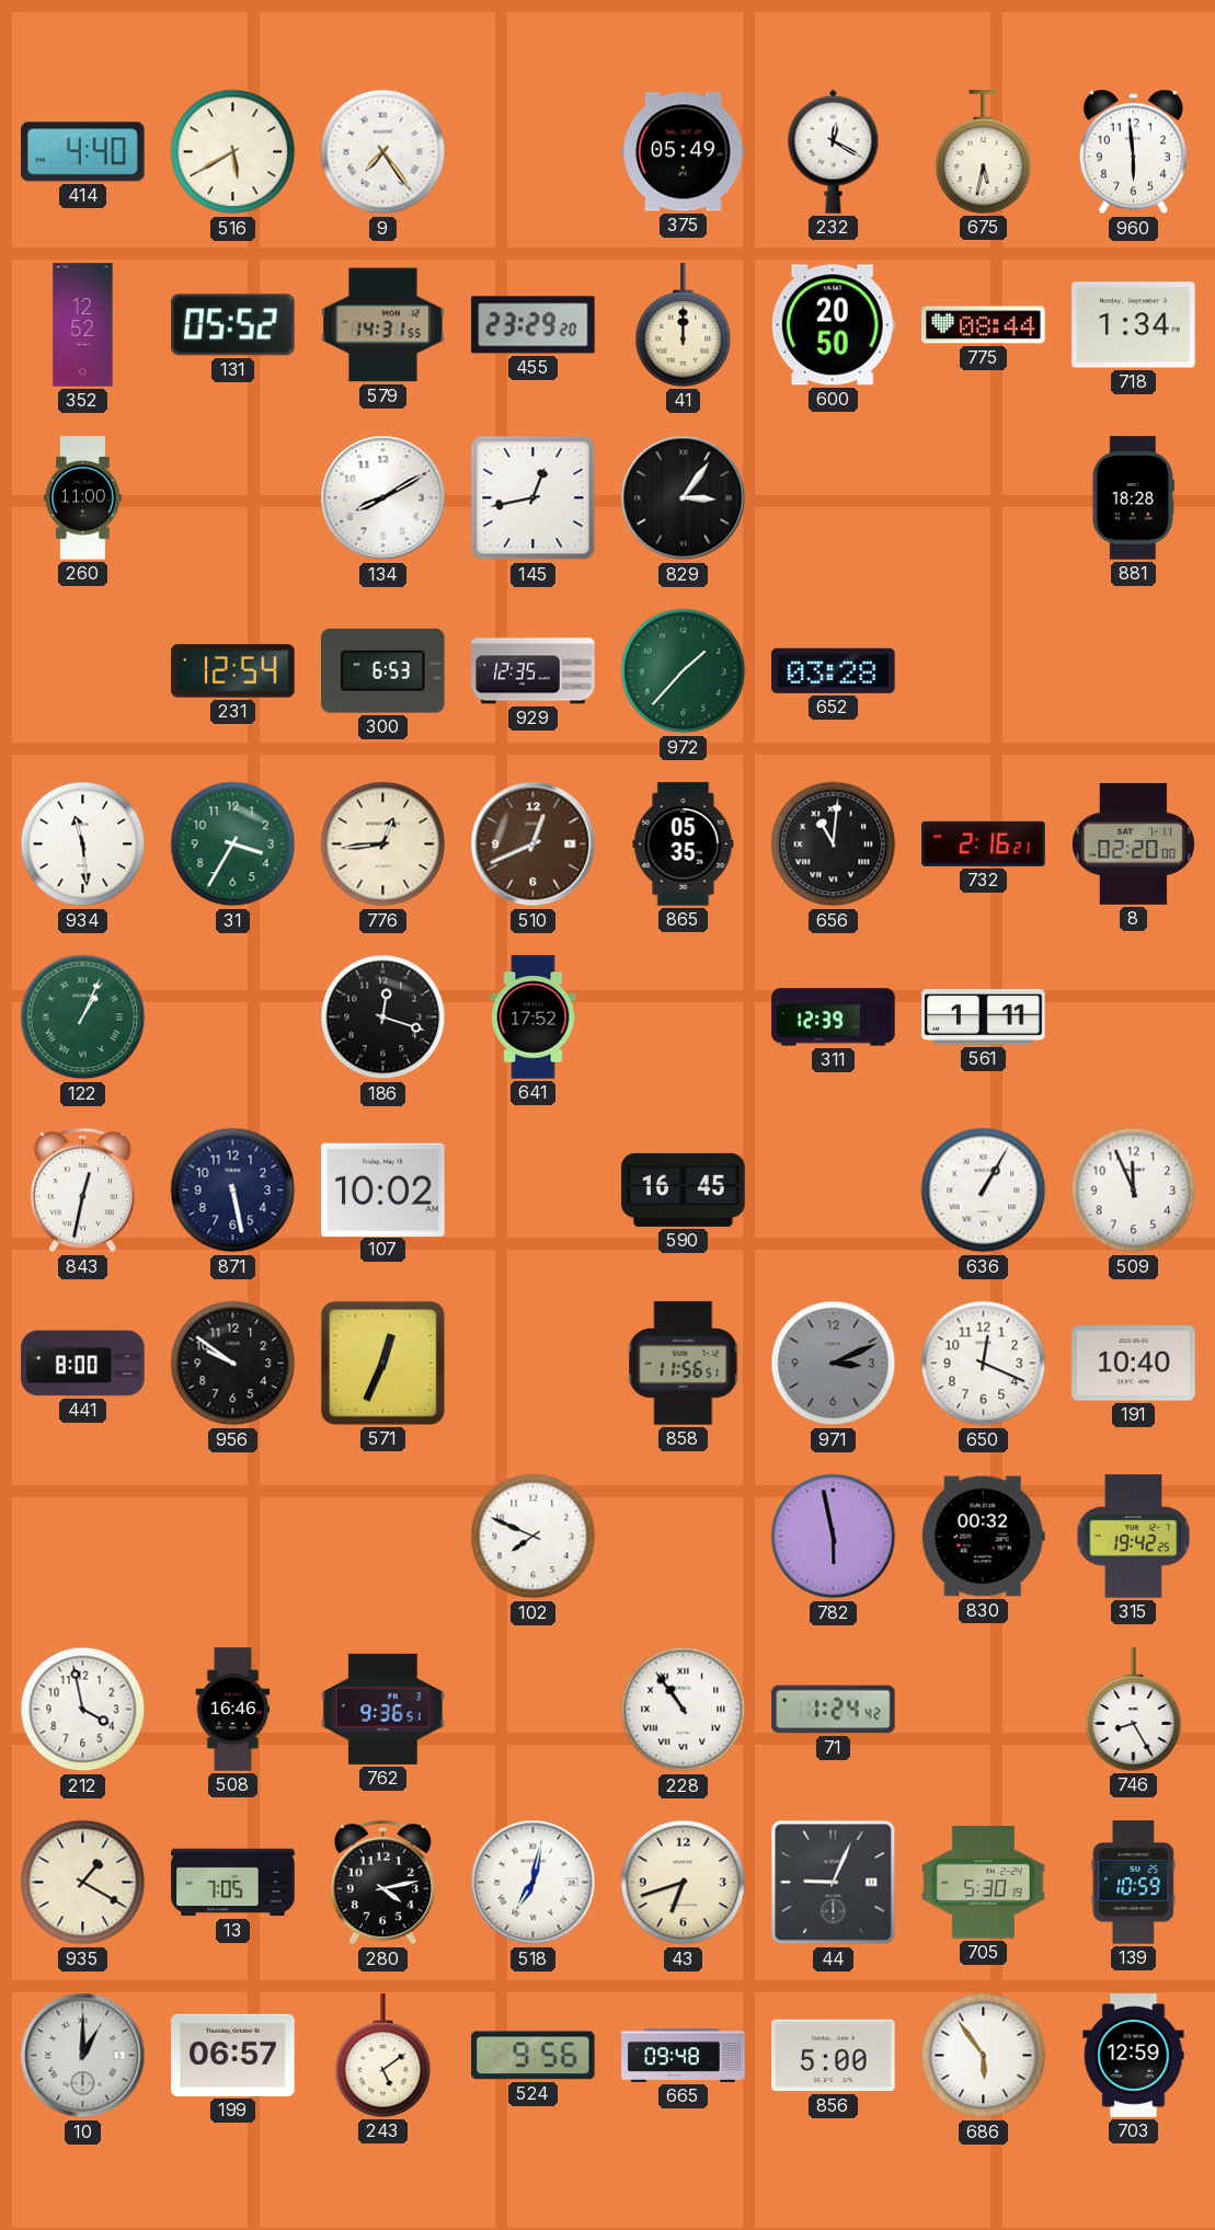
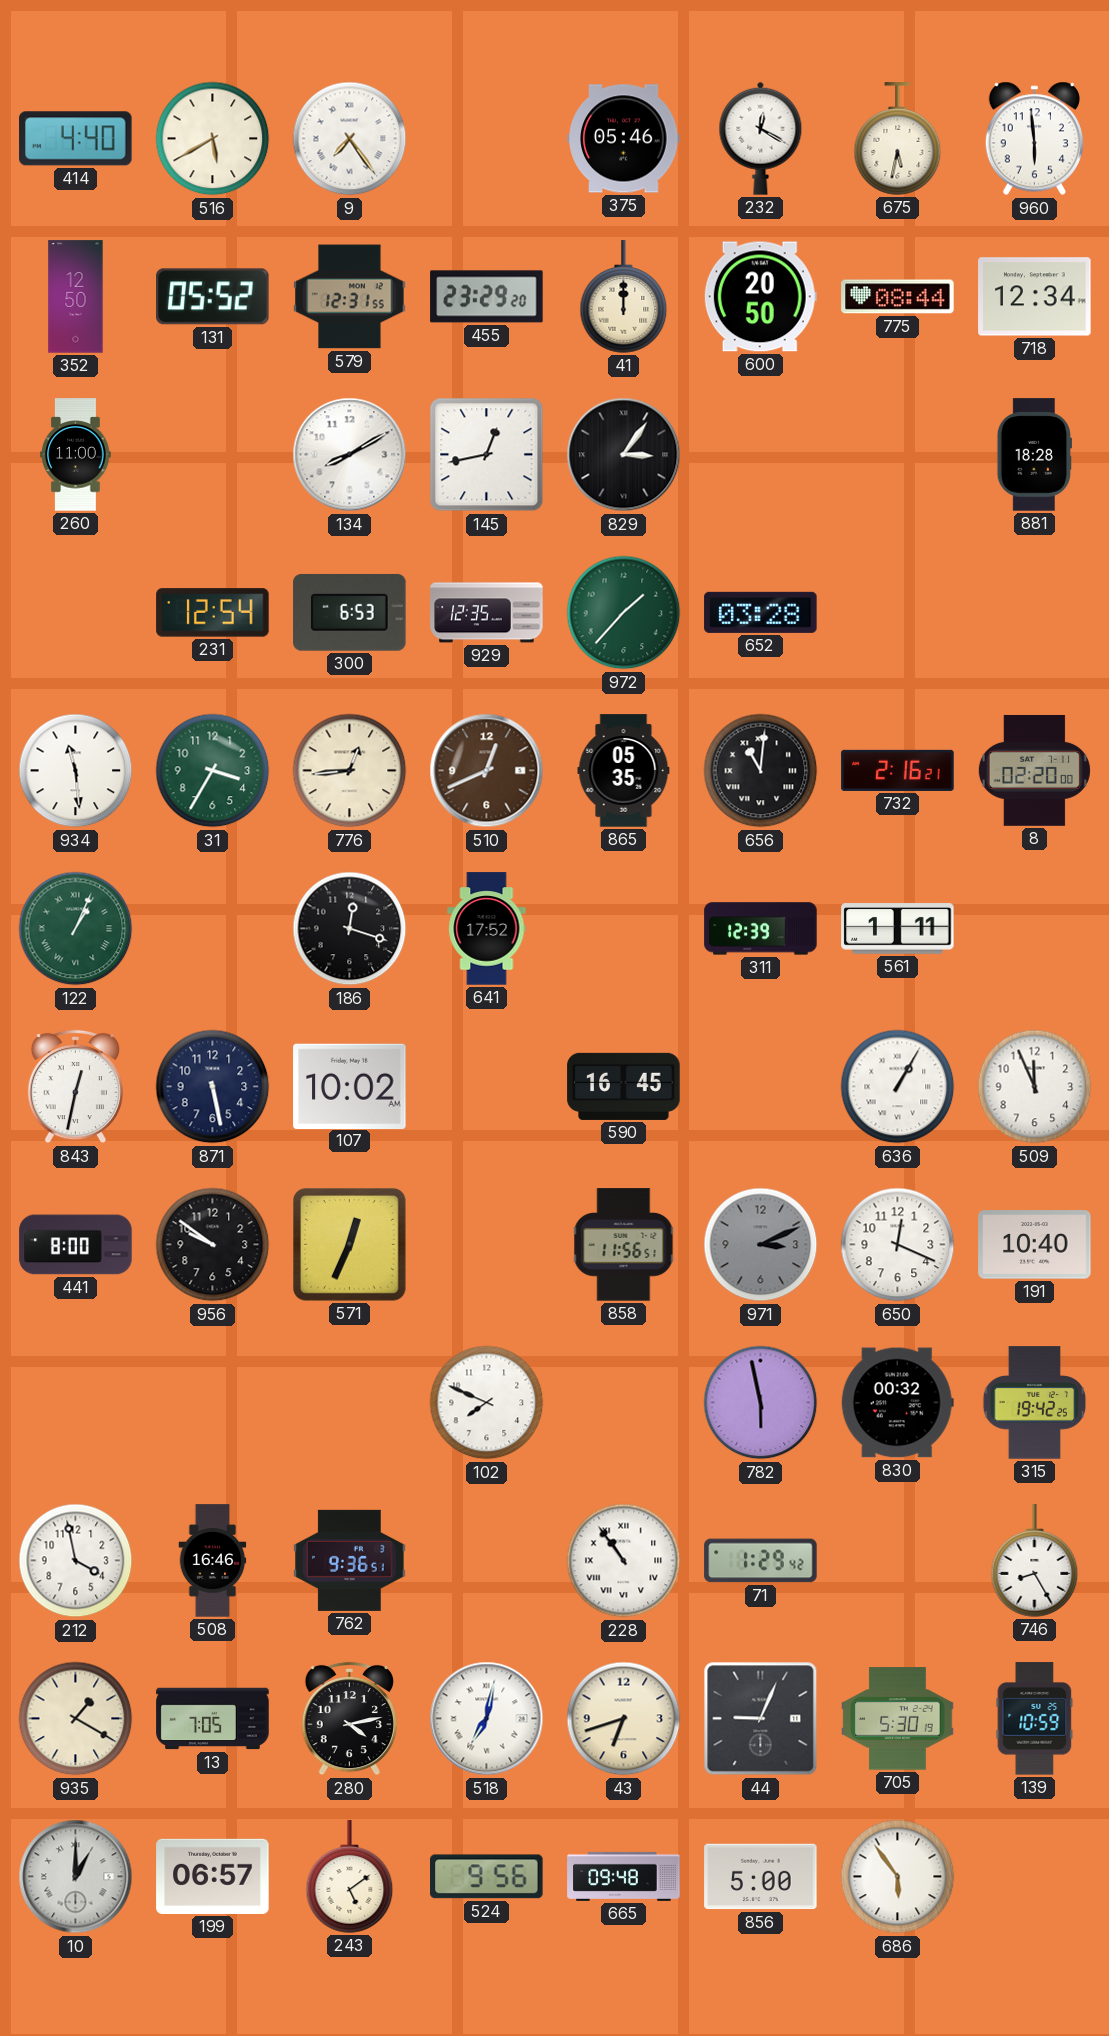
375: 05:49 -> 05:46
352: 12:52 -> 12:50
579: 14:31 -> 12:31
718: 1:34 -> 12:34
71: 1:24 -> 1:29
703: 12:59 -> none
